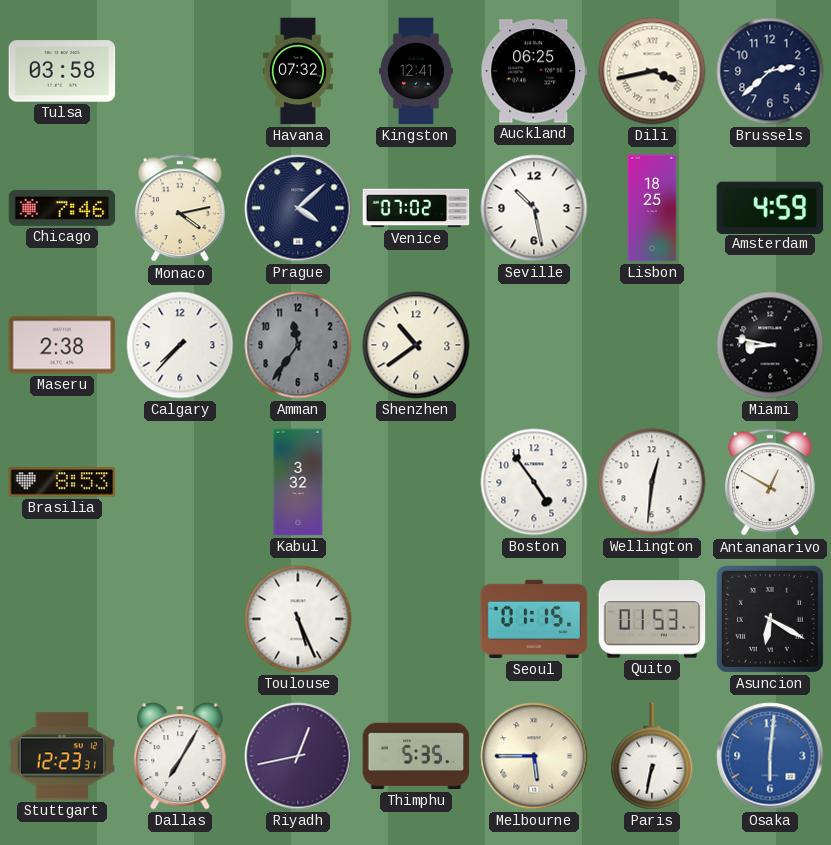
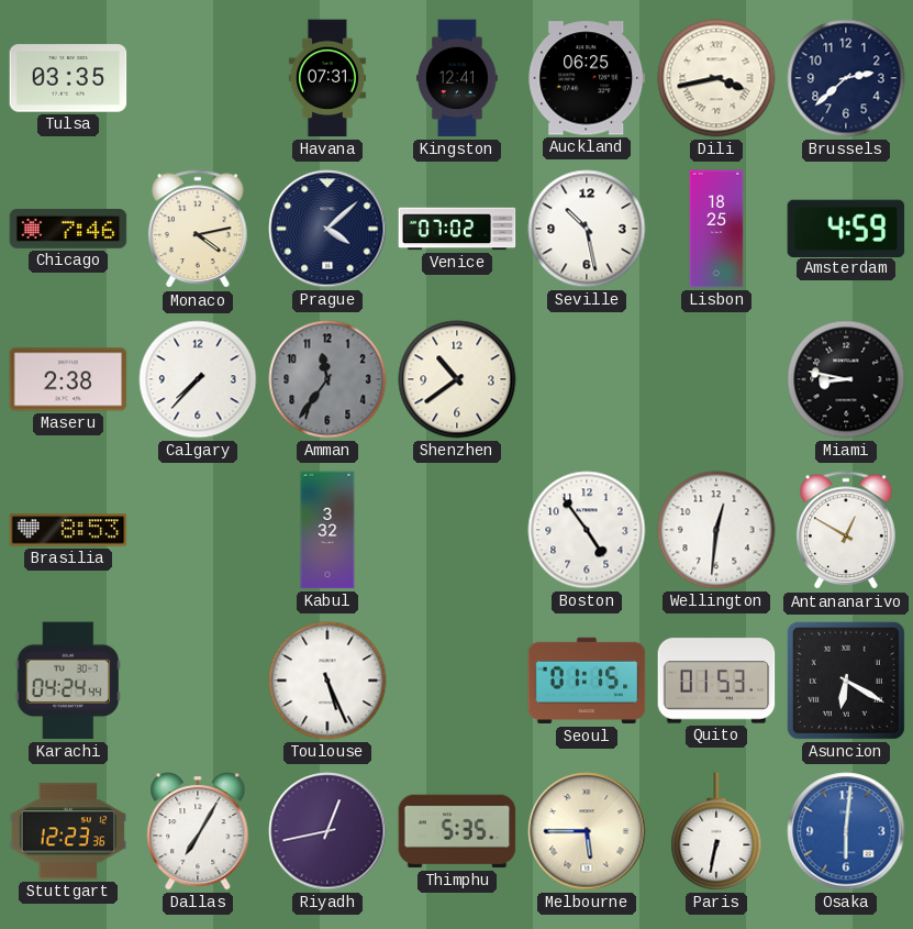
Tulsa: 03:58 -> 03:35
Havana: 07:32 -> 07:31
Karachi: none -> 04:24
Stuttgart: 12:23:31 -> 12:23:36
